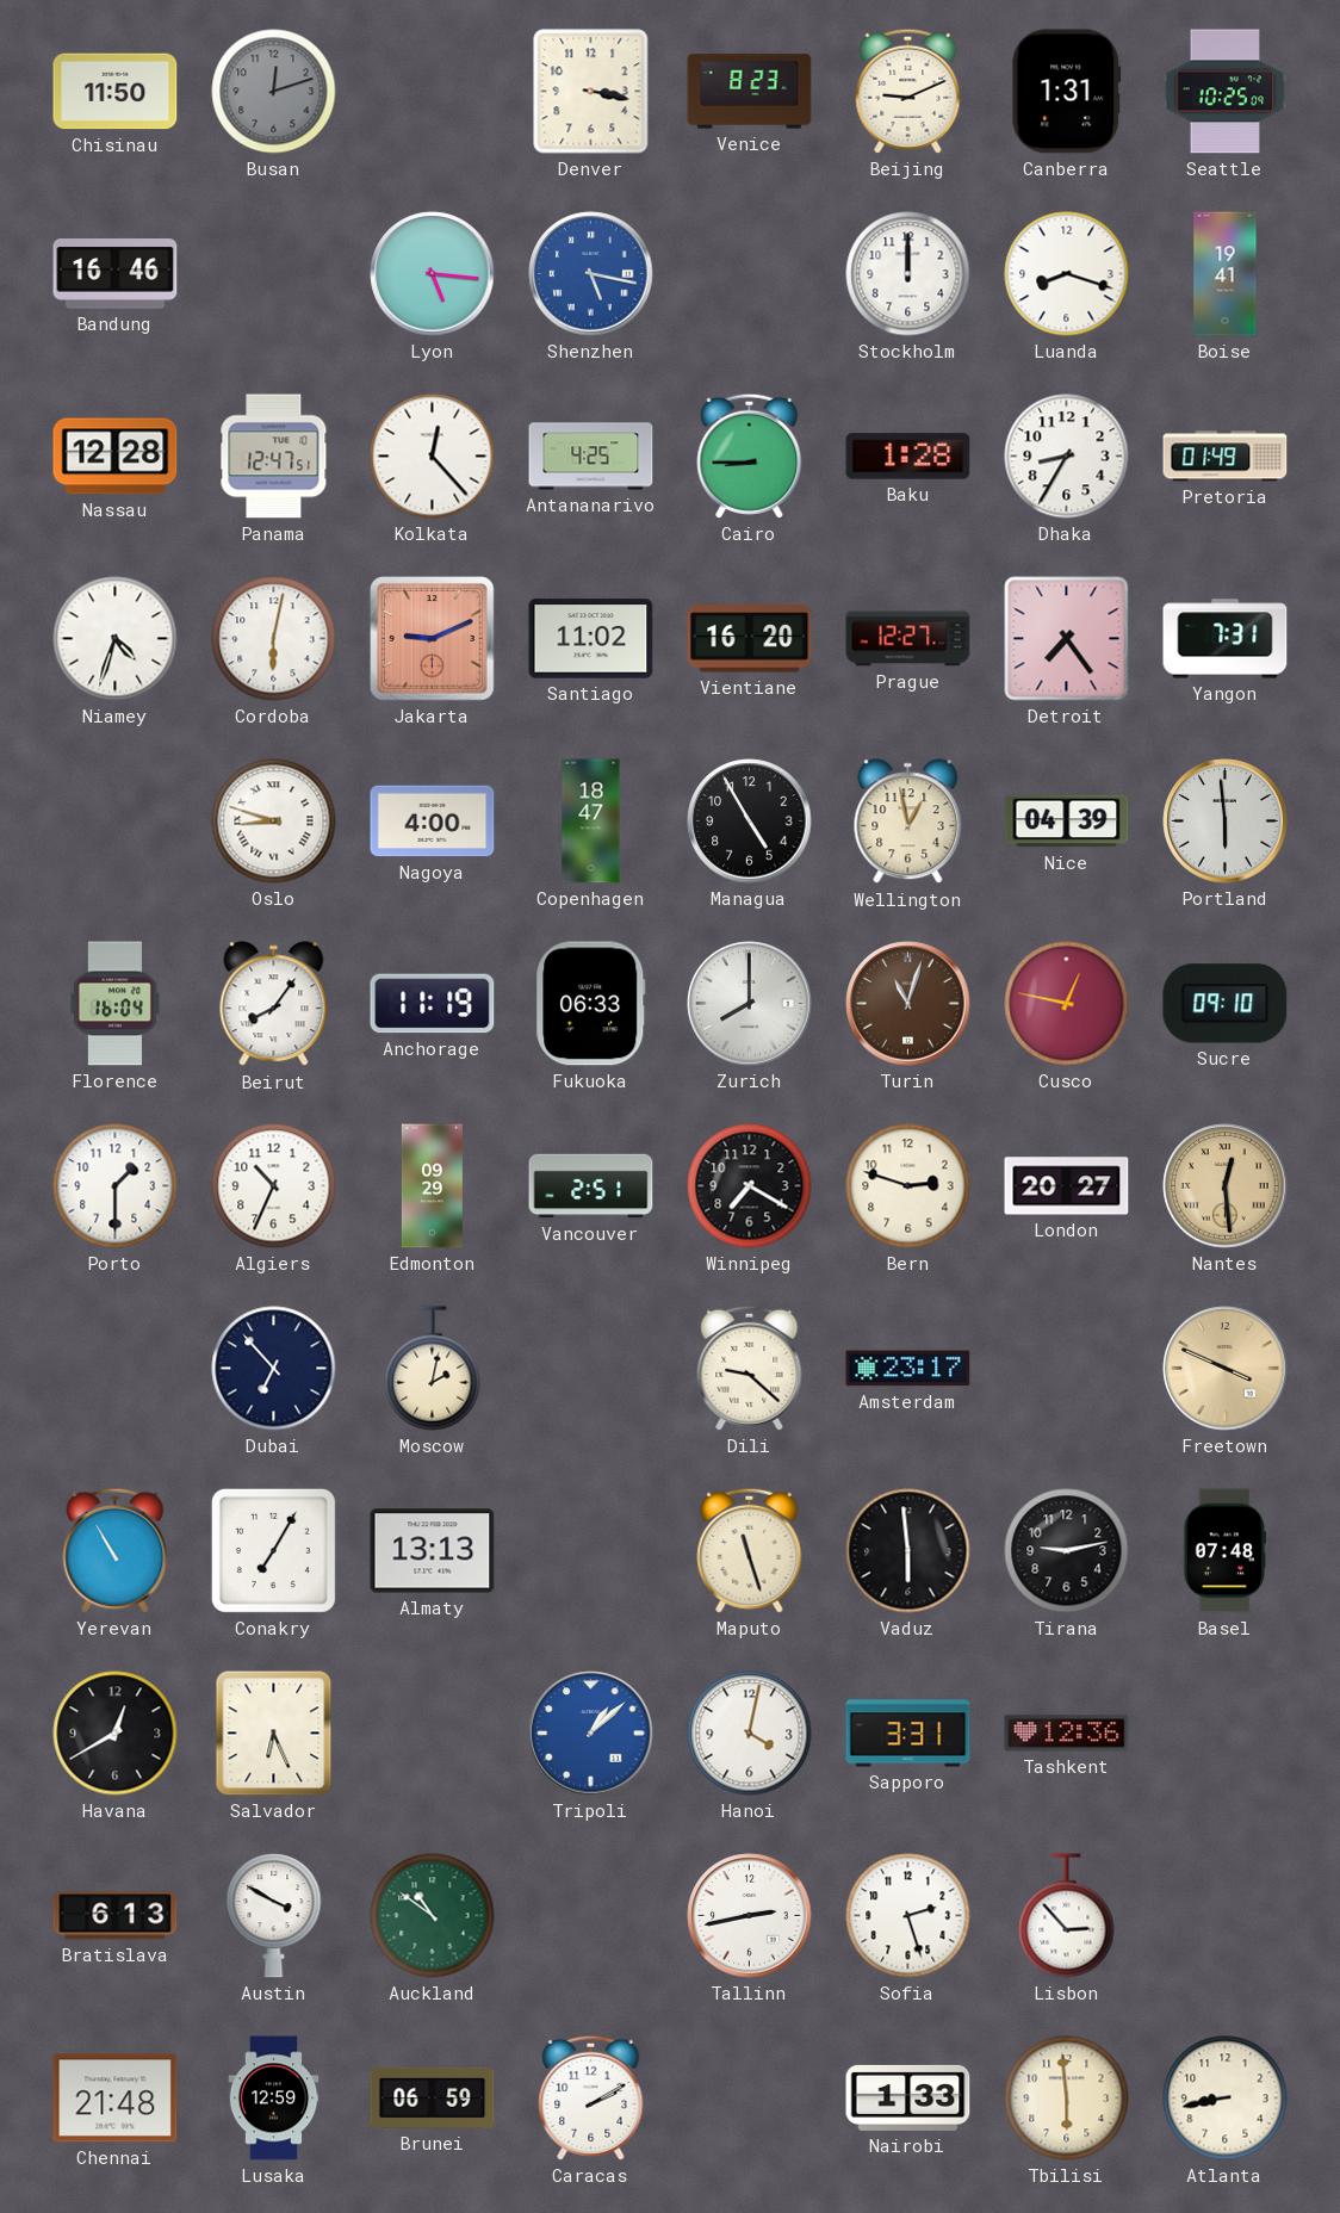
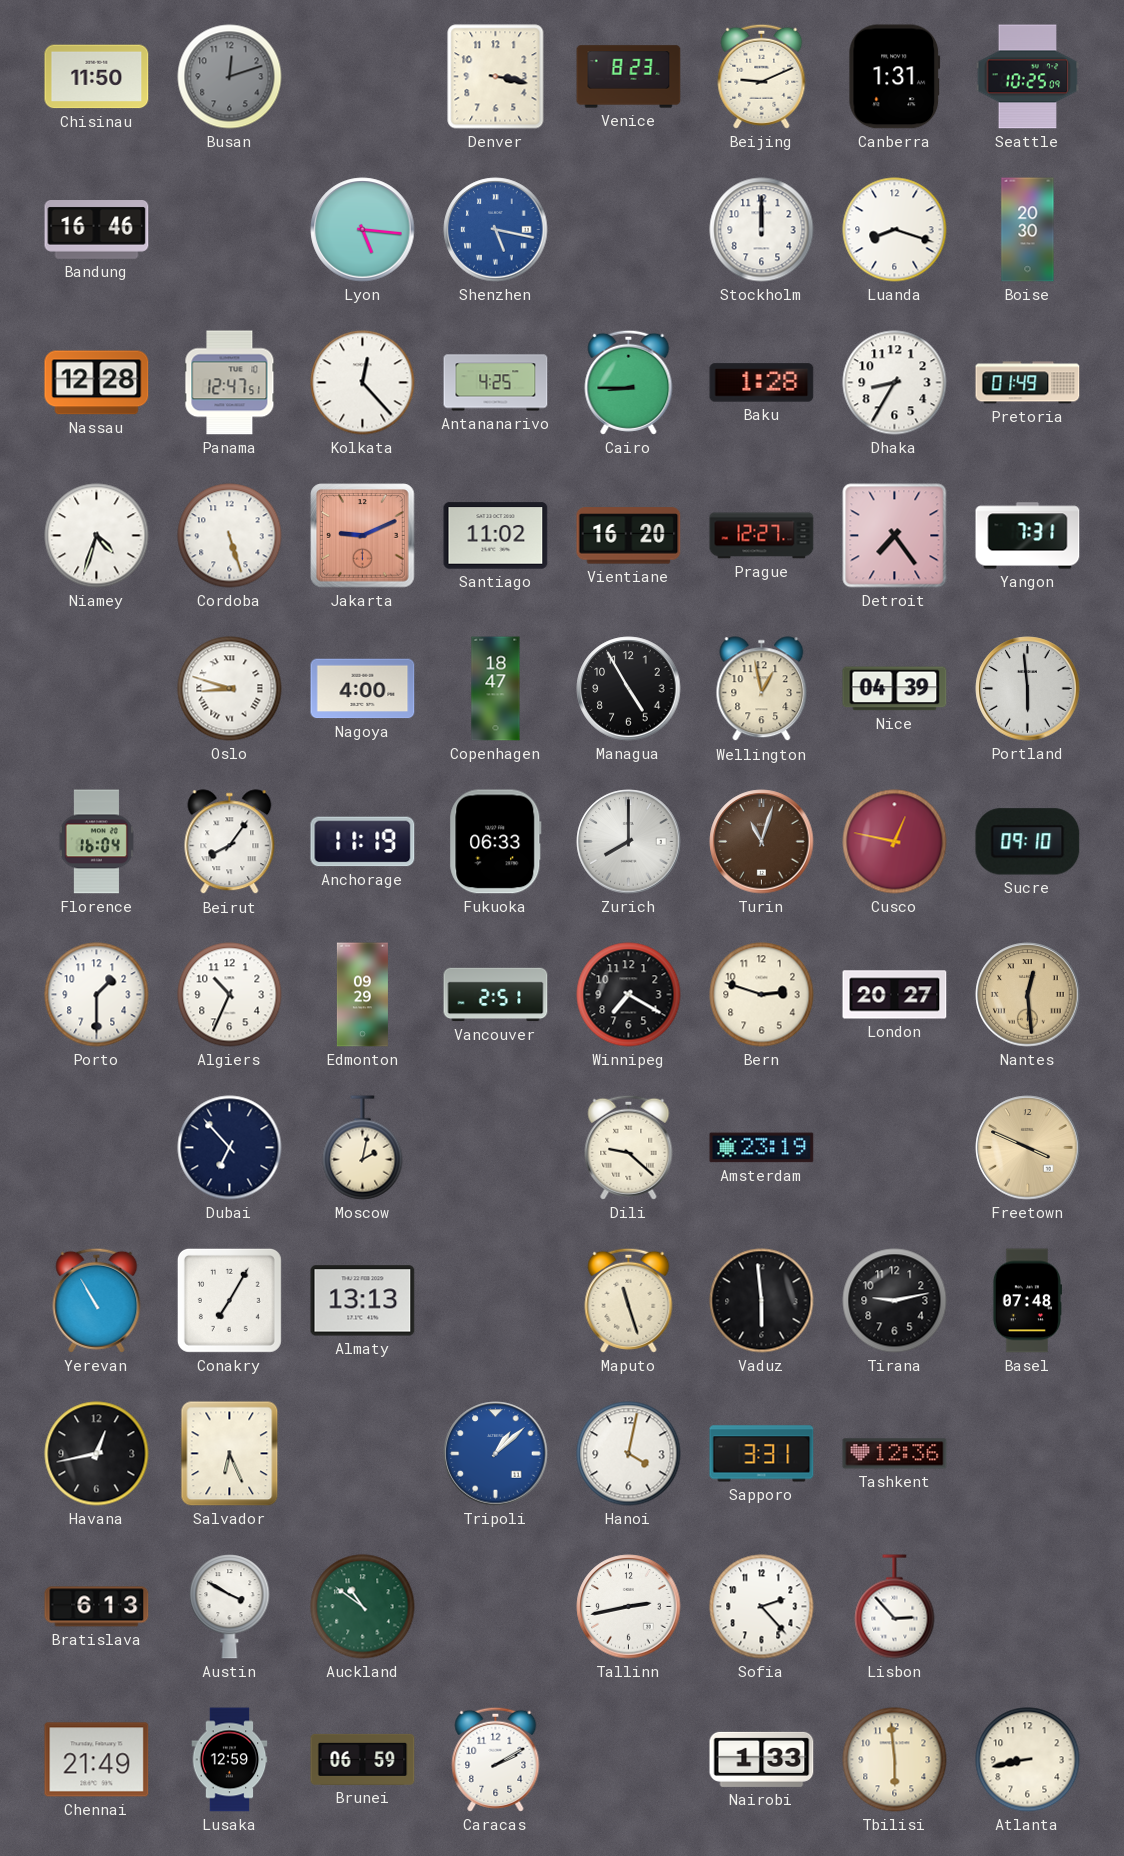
Boise: 19:41 -> 20:30
Cordoba: 6:02 -> 5:27
Amsterdam: 23:17 -> 23:19
Havana: 12:40 -> 12:43
Sofia: 2:27 -> 2:23
Chennai: 21:48 -> 21:49
